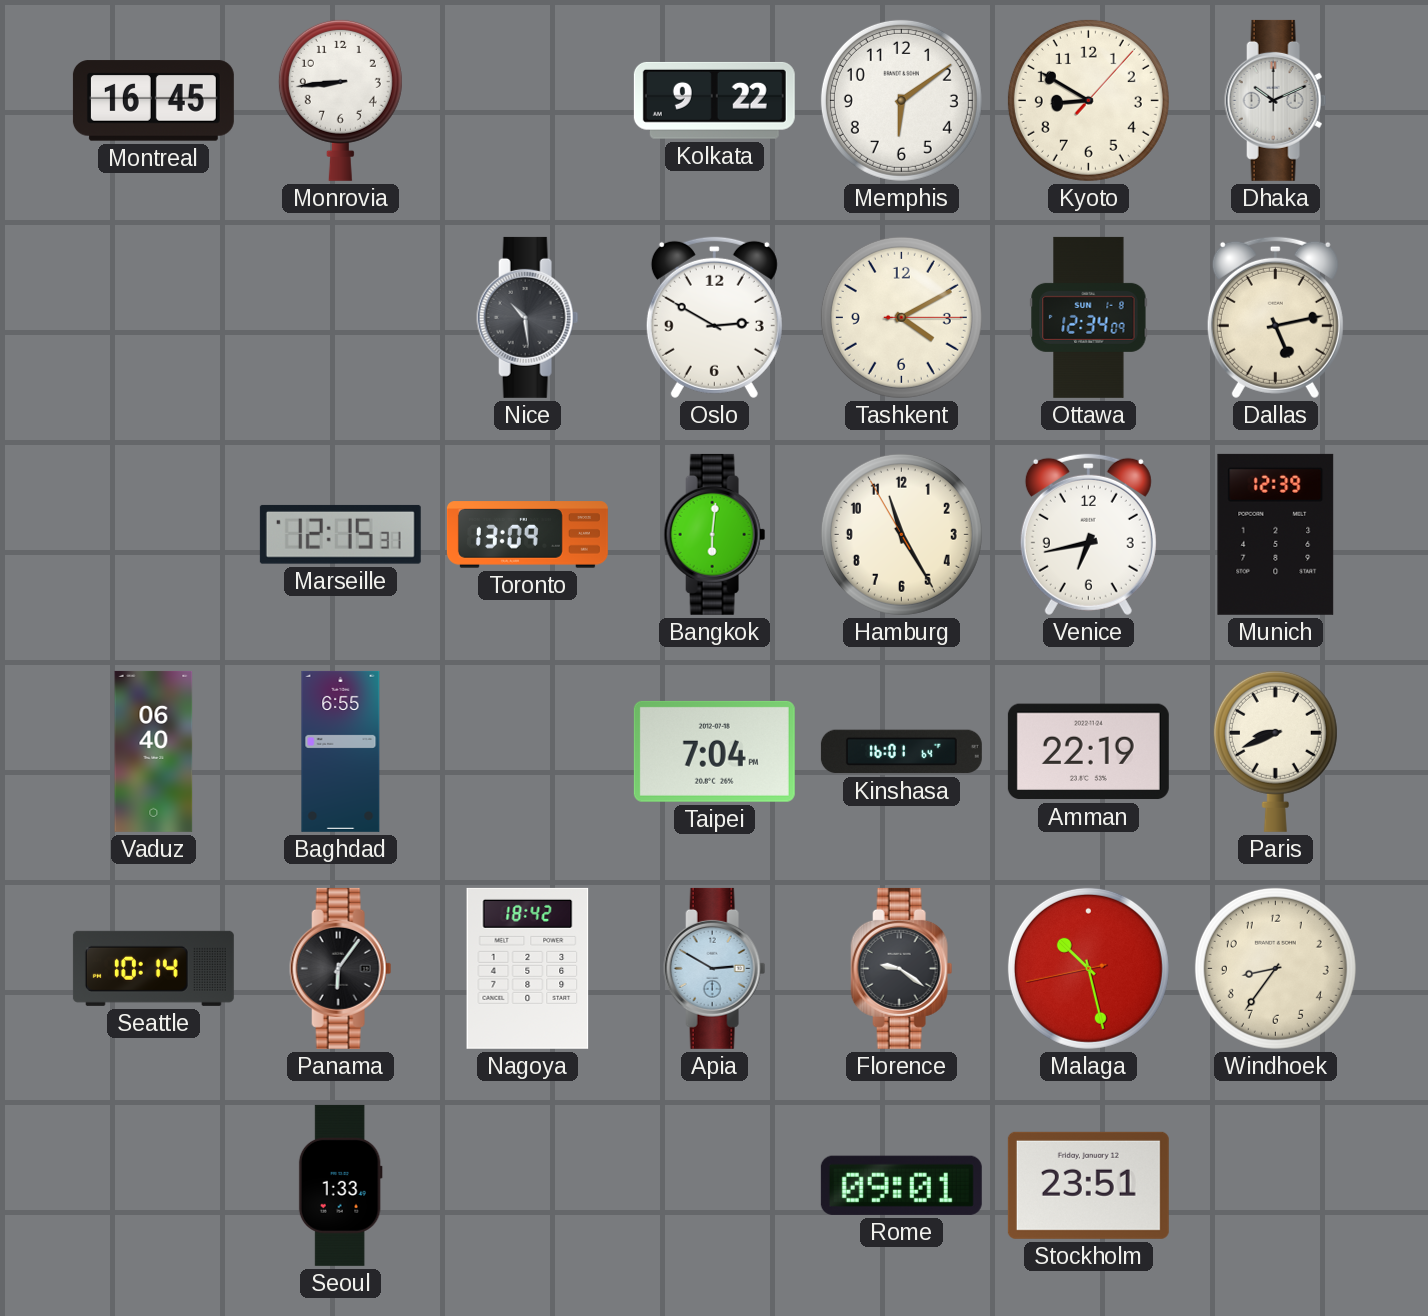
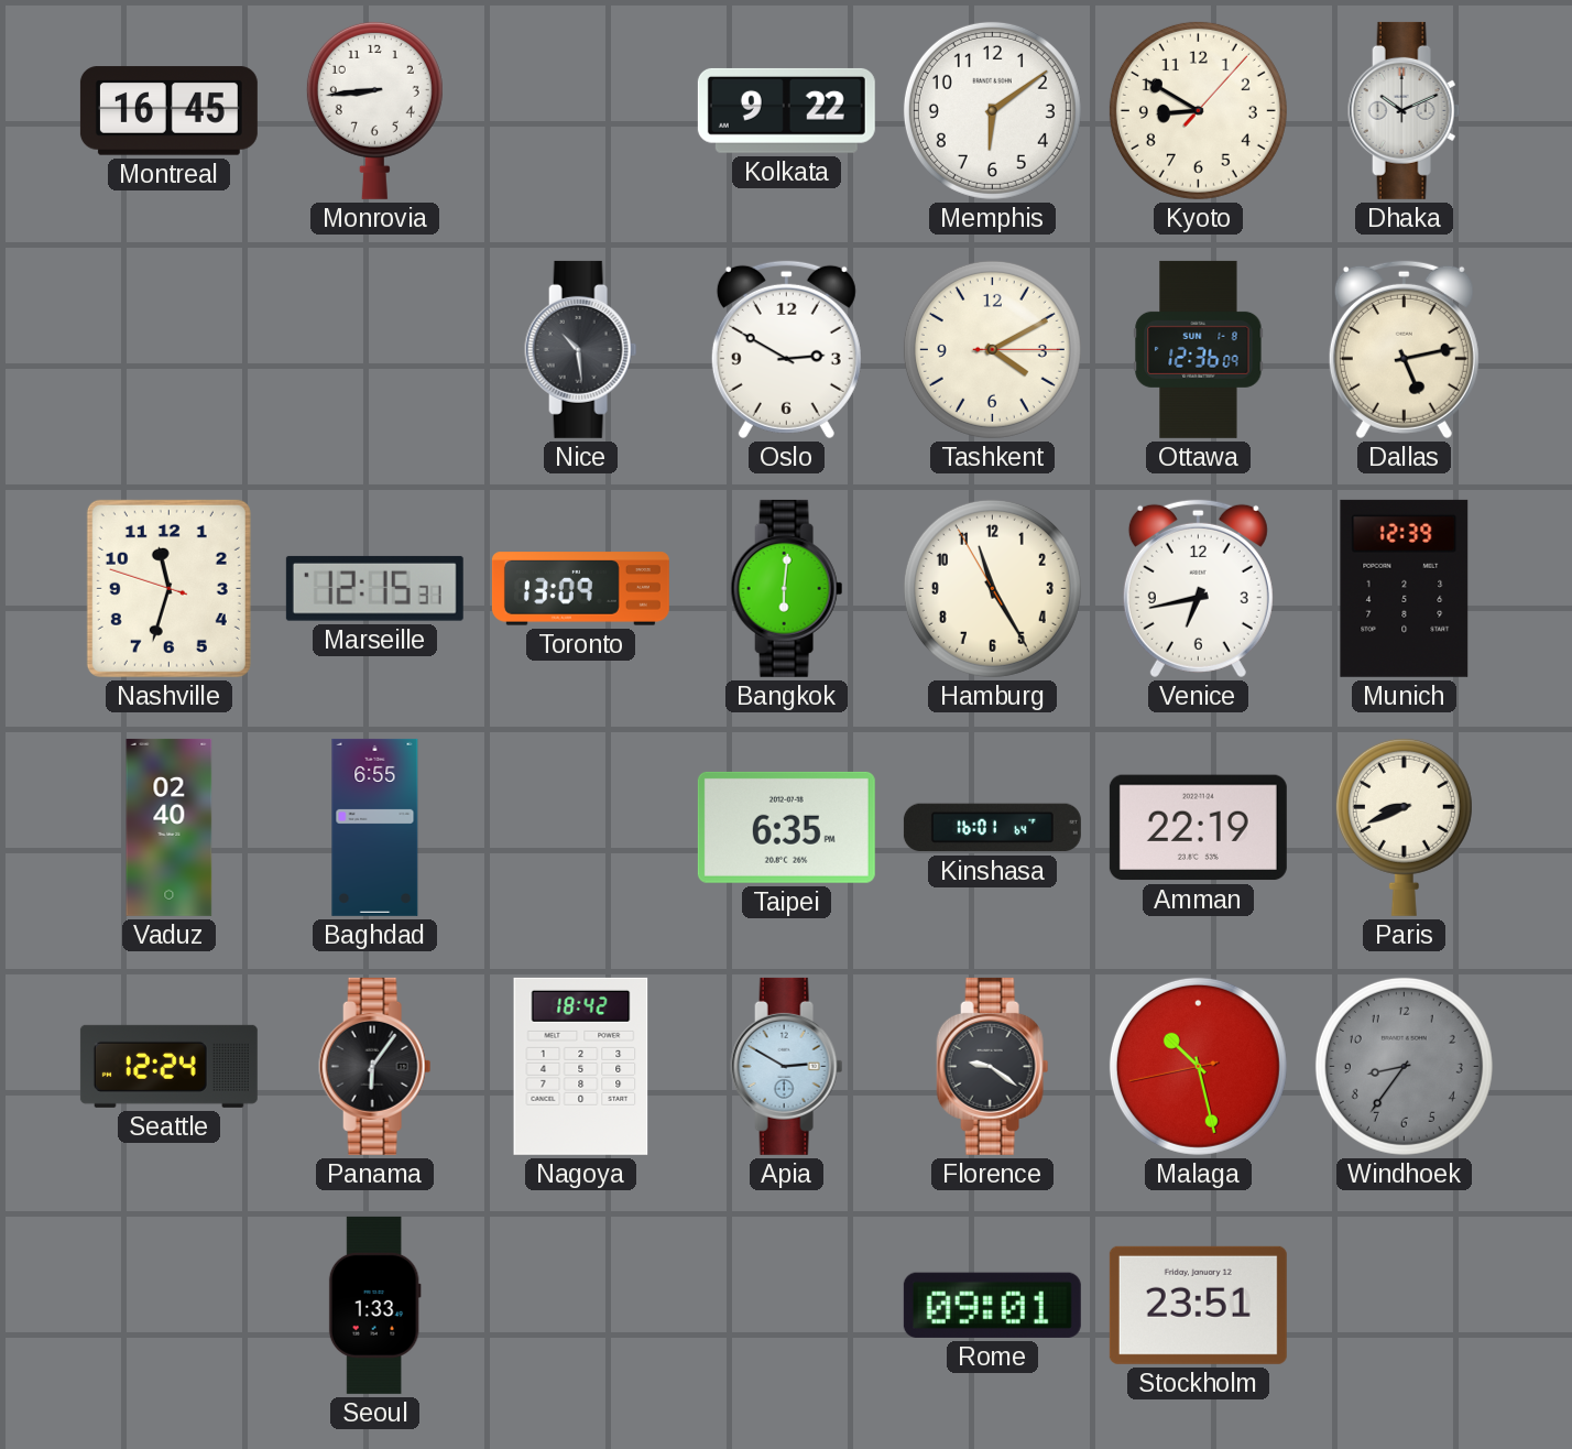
Ottawa: 12:34 -> 12:36
Nashville: none -> 11:32
Vaduz: 06:40 -> 02:40
Taipei: 7:04 -> 6:35
Seattle: 10:14 -> 12:24
Windhoek dial: cream -> grey
